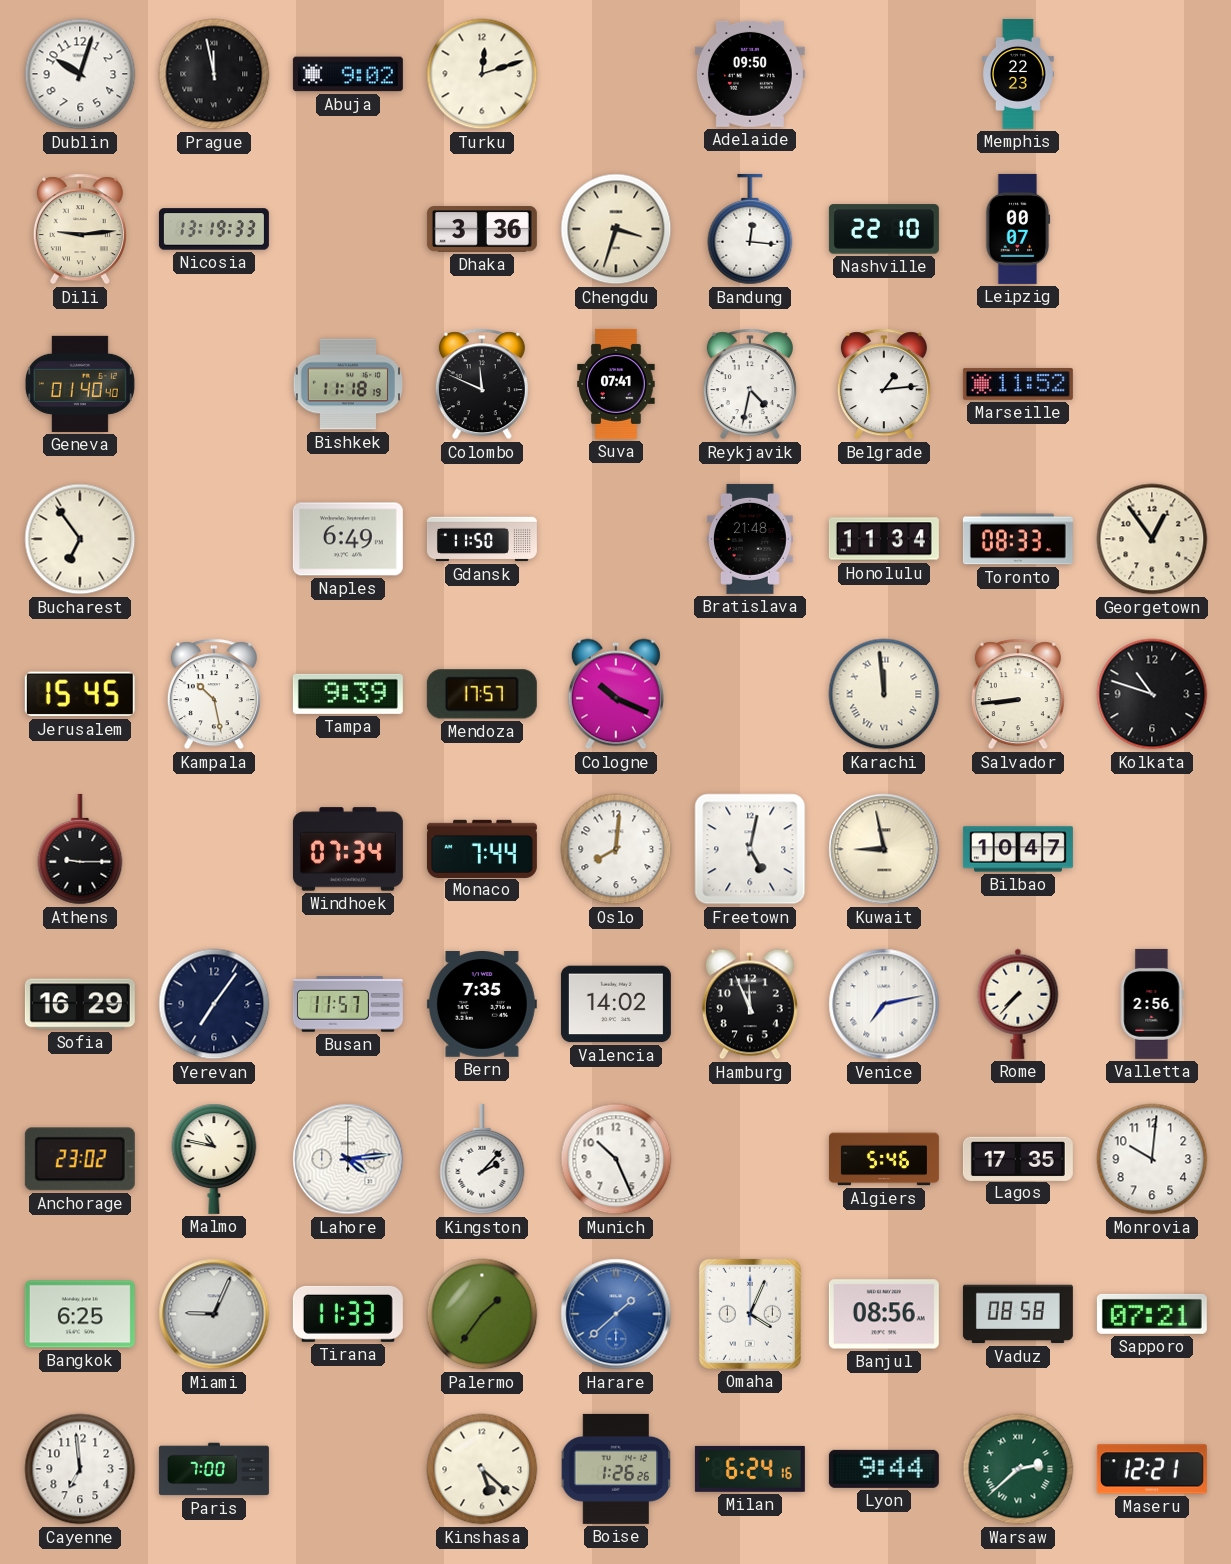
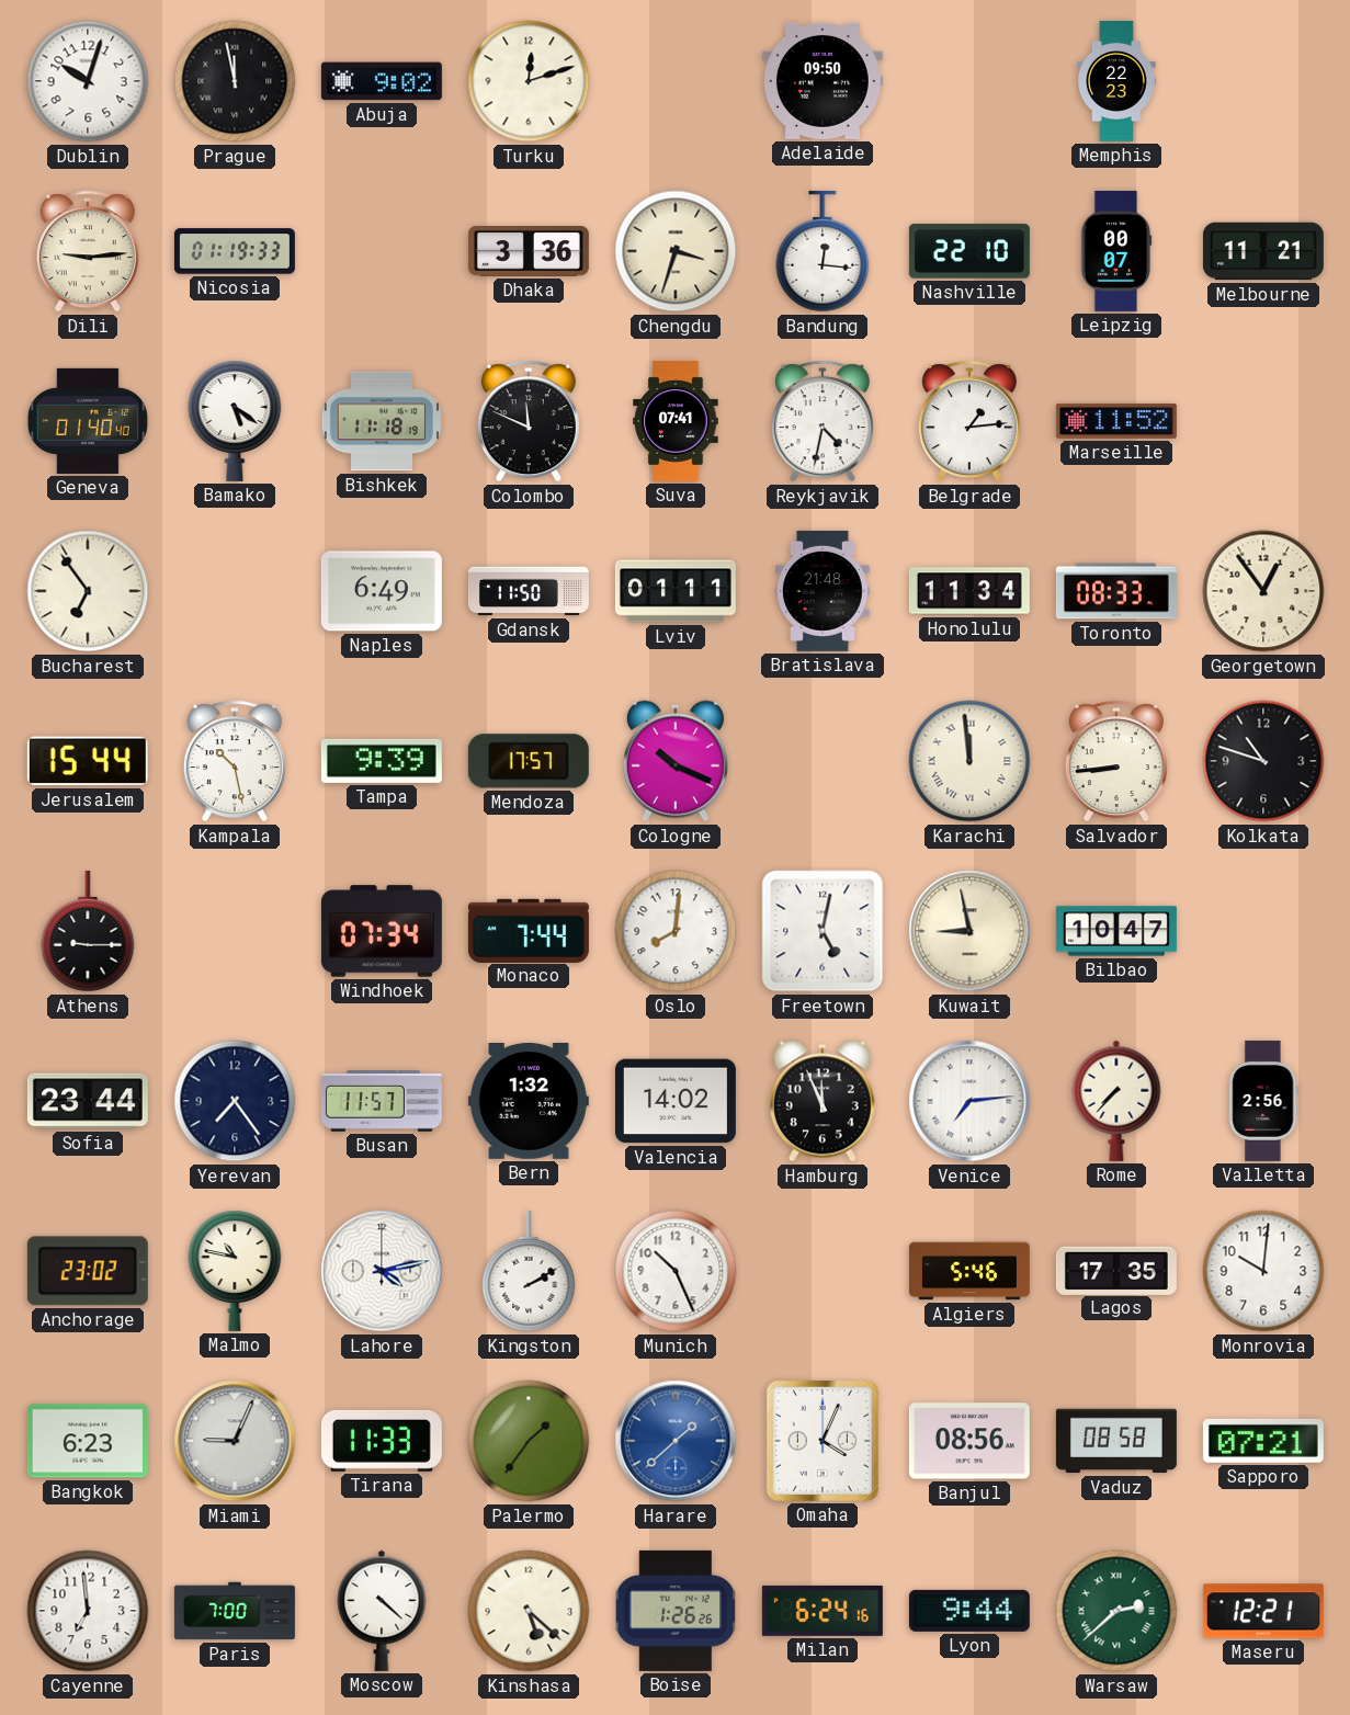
Nicosia: 13:19 -> 01:19
Melbourne: none -> 11:21
Bamako: none -> 5:21
Lviv: none -> 01:11
Jerusalem: 15:45 -> 15:44
Sofia: 16:29 -> 23:44
Yerevan: 7:06 -> 7:24
Bern: 7:35 -> 1:32
Venice: 7:13 -> 7:14
Lahore: 4:14 -> 4:13
Kingston: 2:07 -> 2:10
Bangkok: 6:25 -> 6:23
Moscow: none -> 4:22
